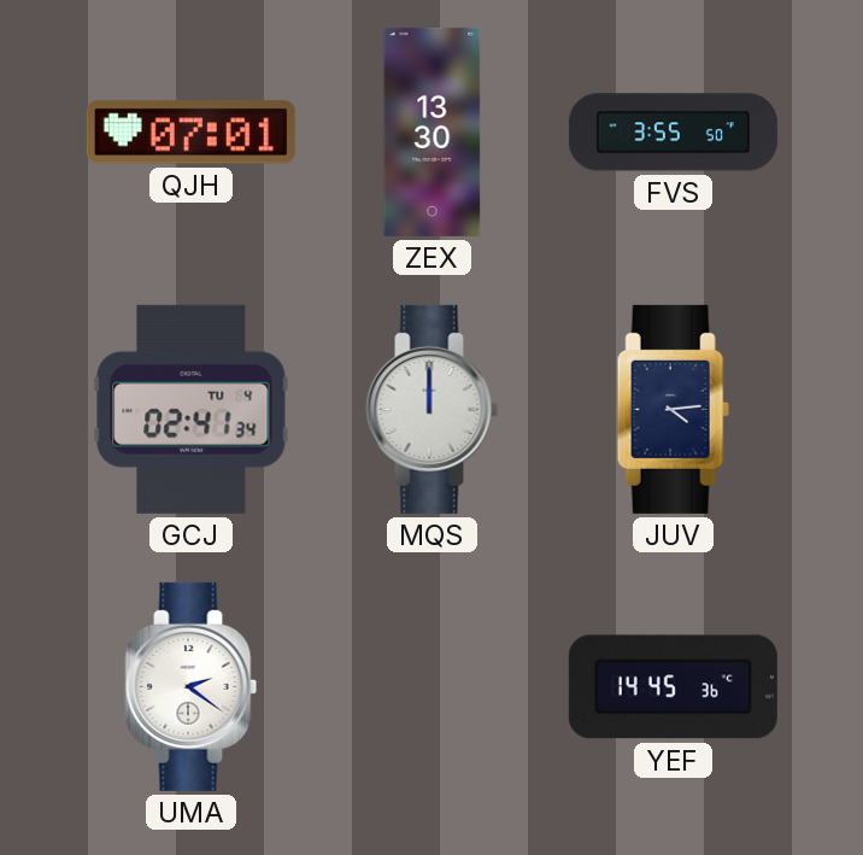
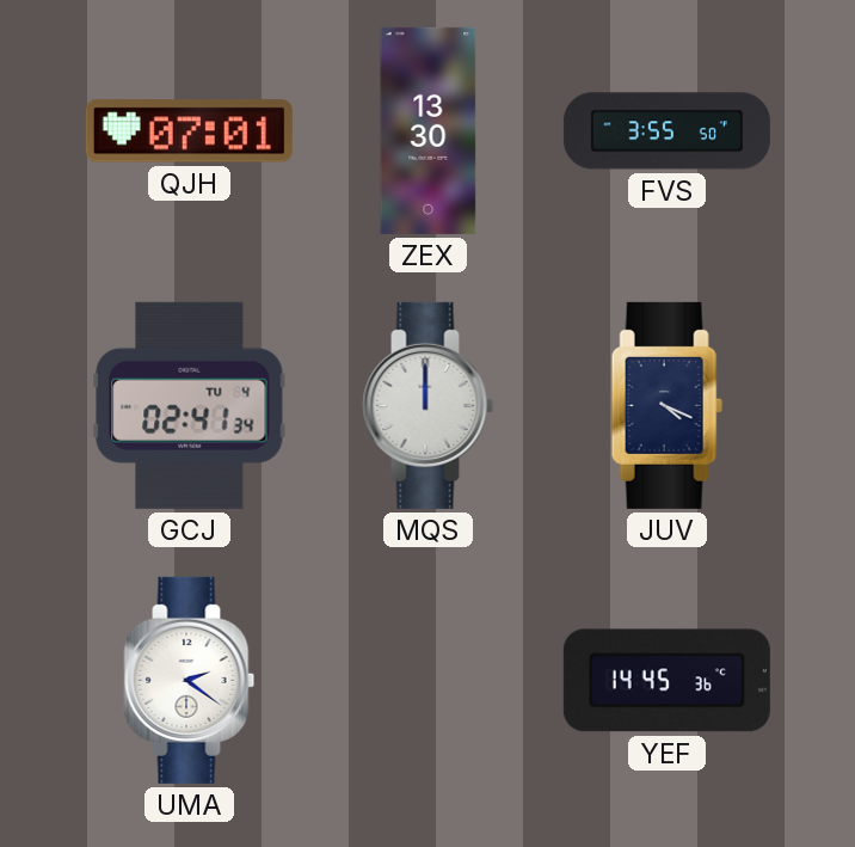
JUV: 4:14 -> 4:19
